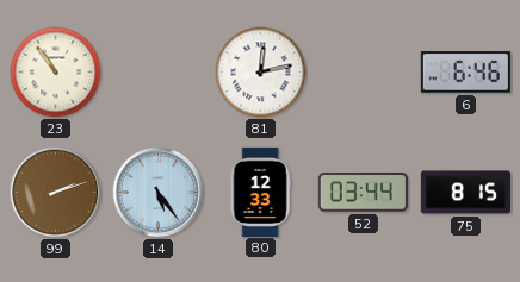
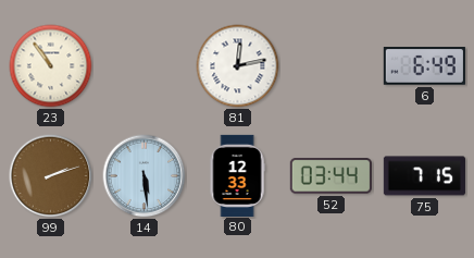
6: 6:46 -> 6:49
14: 5:24 -> 5:29
75: 8:15 -> 7:15
